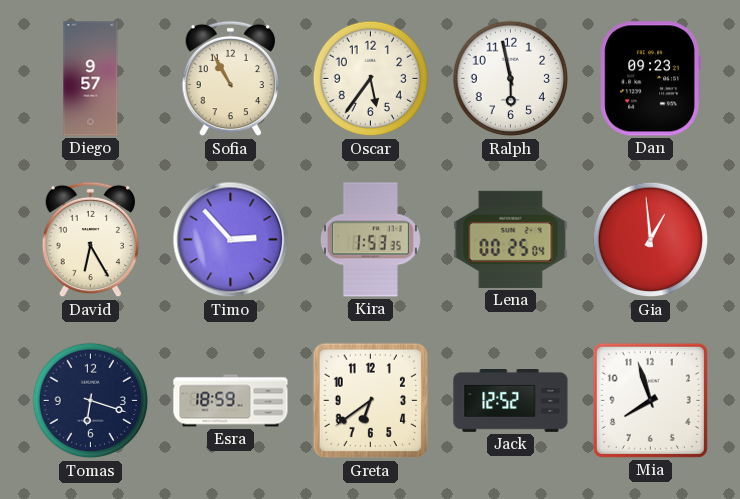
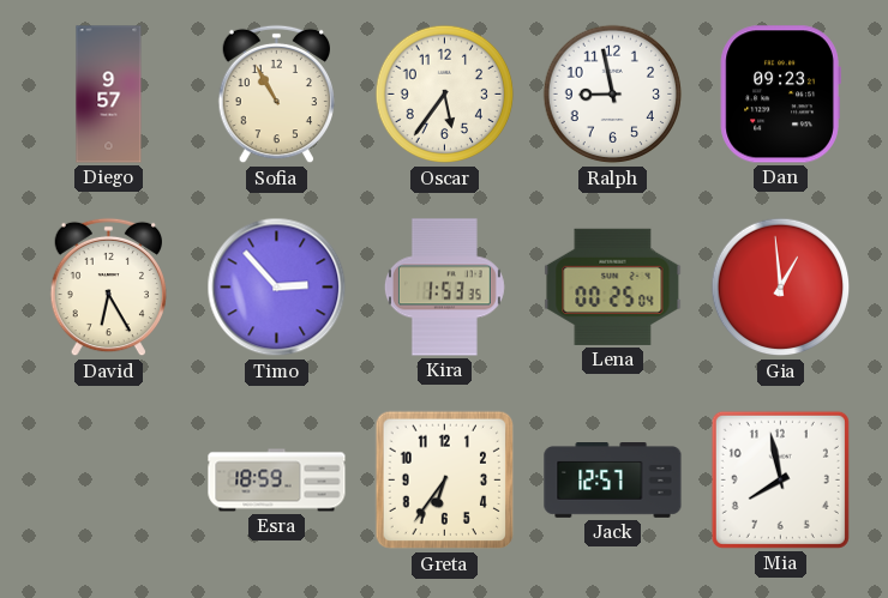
Ralph: 5:58 -> 8:58
Tomas: 6:18 -> none
Greta: 6:39 -> 6:36
Jack: 12:52 -> 12:57
Mia: 7:57 -> 7:58
